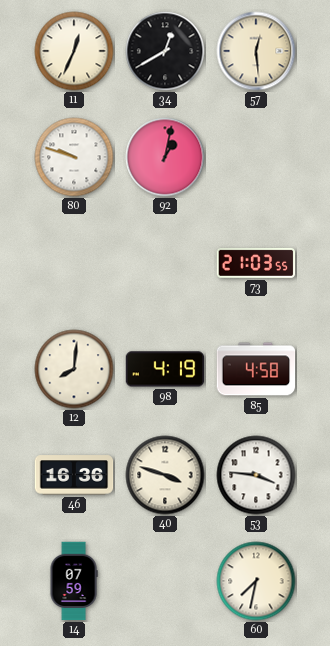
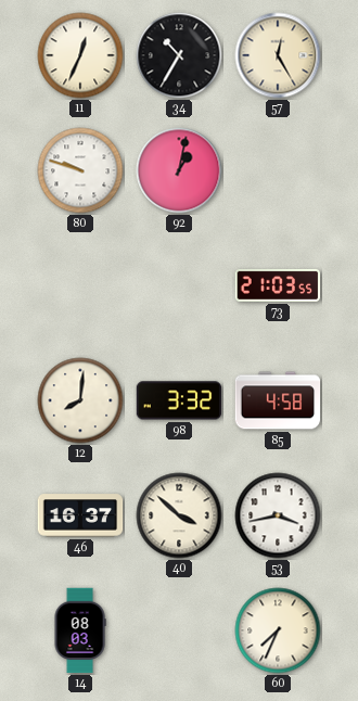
34: 12:40 -> 10:35
57: 12:29 -> 12:25
98: 4:19 -> 3:32
46: 16:36 -> 16:37
40: 3:48 -> 3:52
53: 3:46 -> 3:43
14: 07:59 -> 08:03
60: 7:32 -> 7:34
